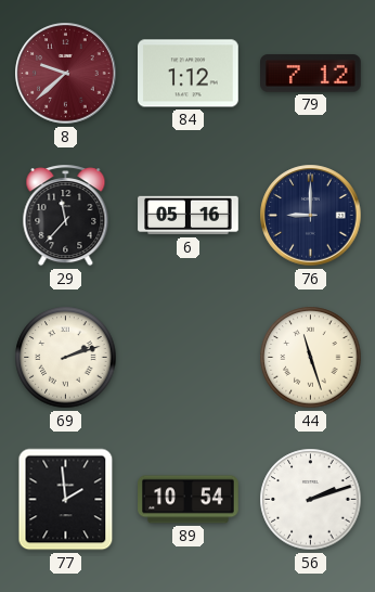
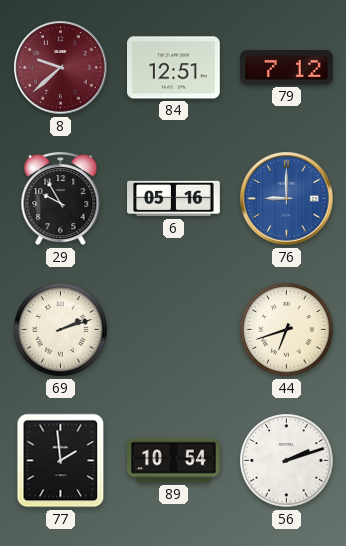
84: 1:12 -> 12:51
29: 11:37 -> 9:55
76 dial: navy -> blue
44: 11:27 -> 6:42
